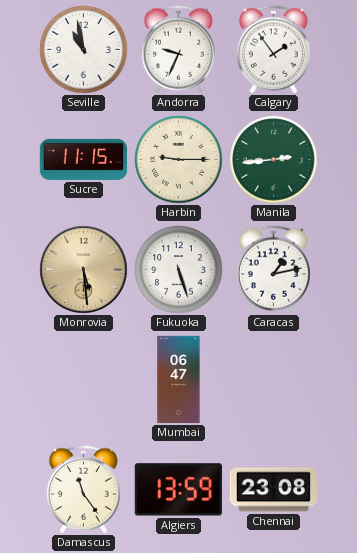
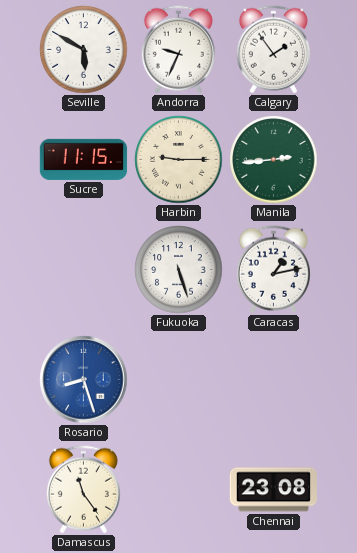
Seville: 10:58 -> 5:50
Monrovia: 5:29 -> none
Rosario: none -> 8:27
Mumbai: 06:47 -> none
Algiers: 13:59 -> none
